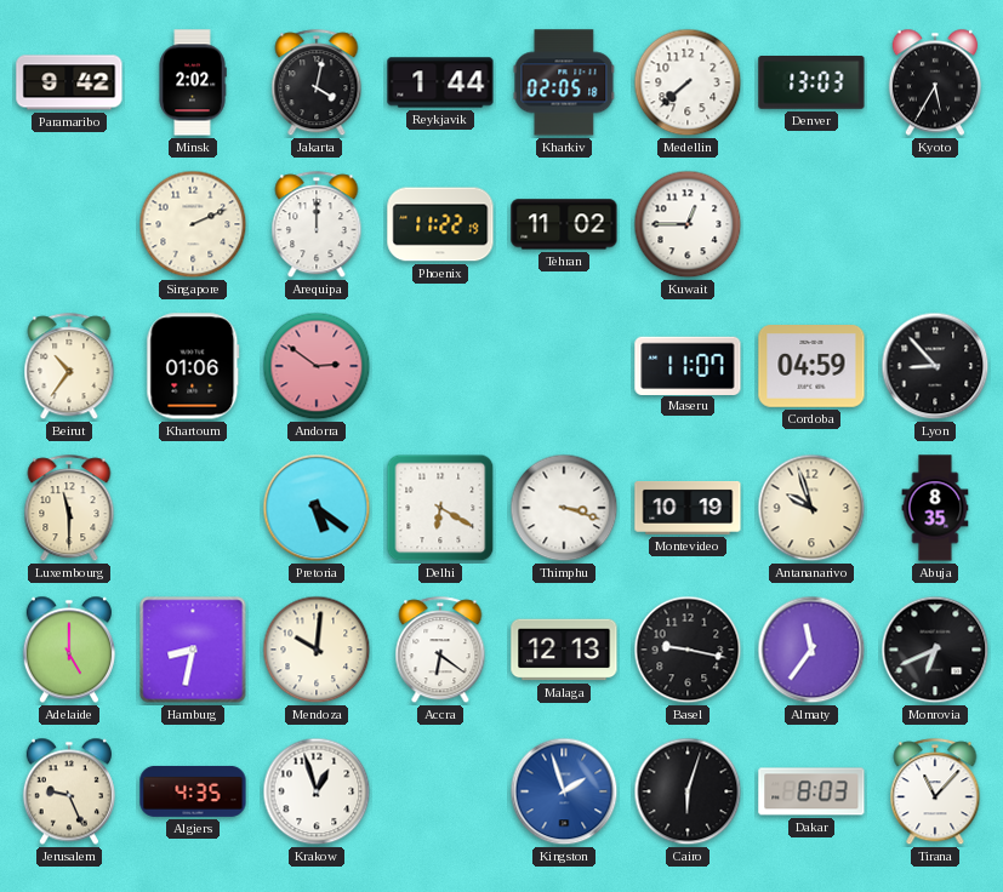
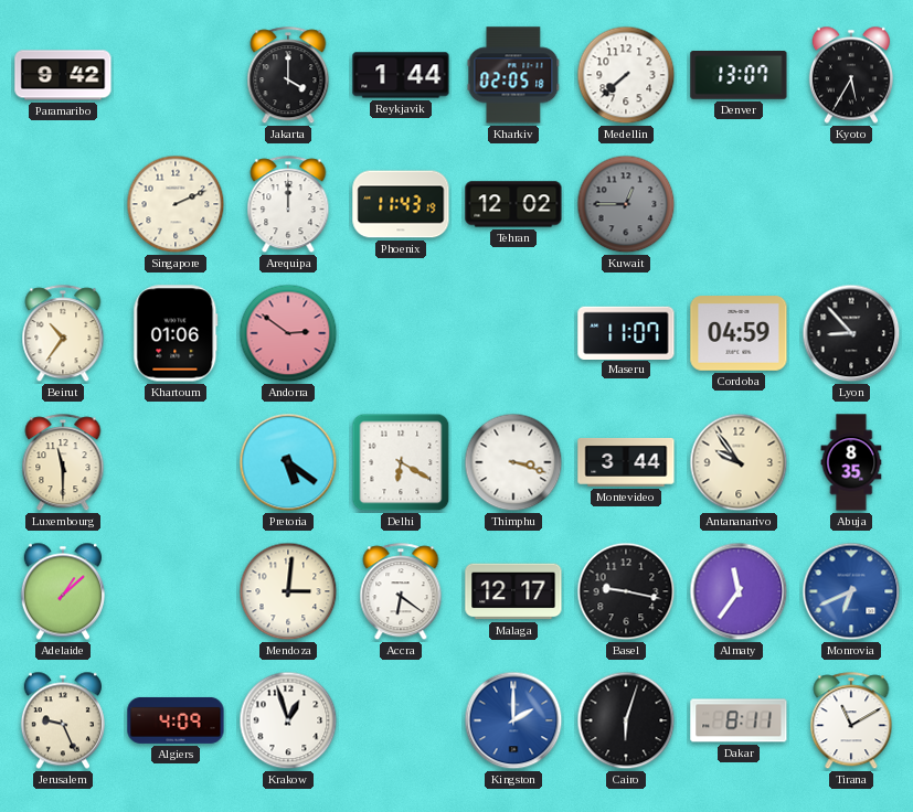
Minsk: 2:02 -> none
Jakarta: 4:02 -> 4:00
Denver: 13:03 -> 13:07
Phoenix: 11:22 -> 11:43
Tehran: 11:02 -> 12:02
Kuwait dial: white -> grey
Montevideo: 10:19 -> 3:44
Antananarivo: 9:57 -> 9:54
Adelaide: 5:00 -> 1:08
Hamburg: 8:32 -> none
Mendoza: 10:01 -> 3:01
Malaga: 12:13 -> 12:17
Monrovia dial: black -> blue
Algiers: 4:35 -> 4:09
Kingston: 1:57 -> 2:00
Dakar: 8:03 -> 8:11
Tirana: 11:07 -> 11:10
